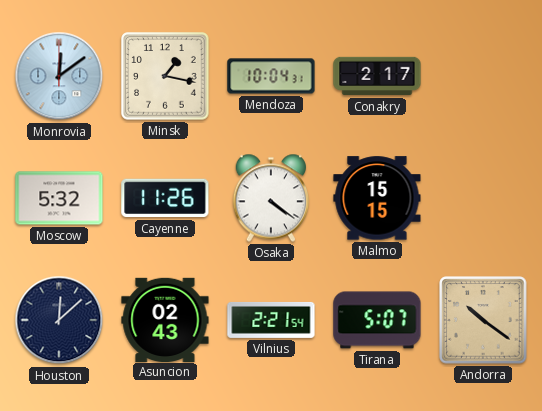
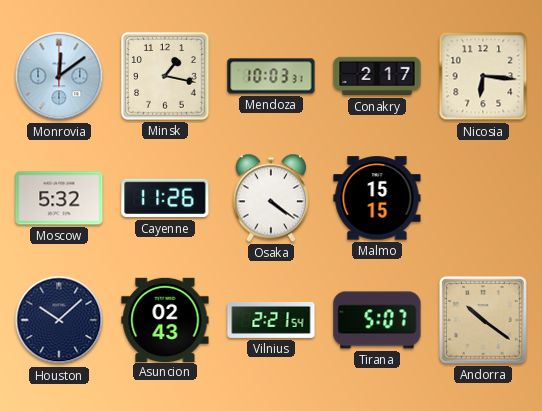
Mendoza: 10:04 -> 10:03
Nicosia: none -> 6:16
Houston: 12:08 -> 10:08
